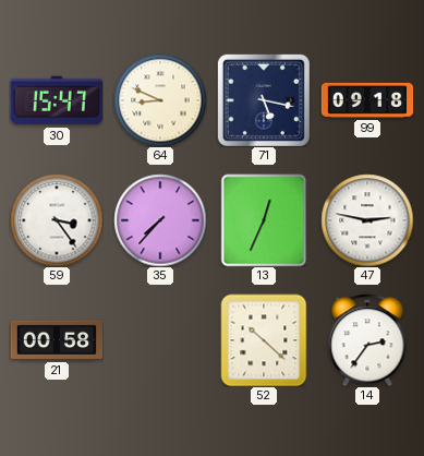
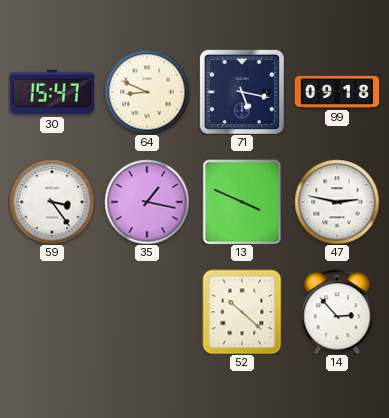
35: 7:37 -> 1:17
13: 12:34 -> 3:49
21: 00:58 -> none
14: 2:36 -> 2:53
